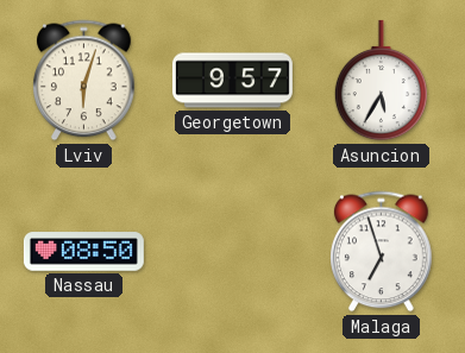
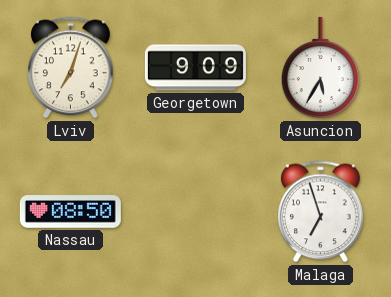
Lviv: 6:03 -> 7:03
Georgetown: 9:57 -> 9:09
